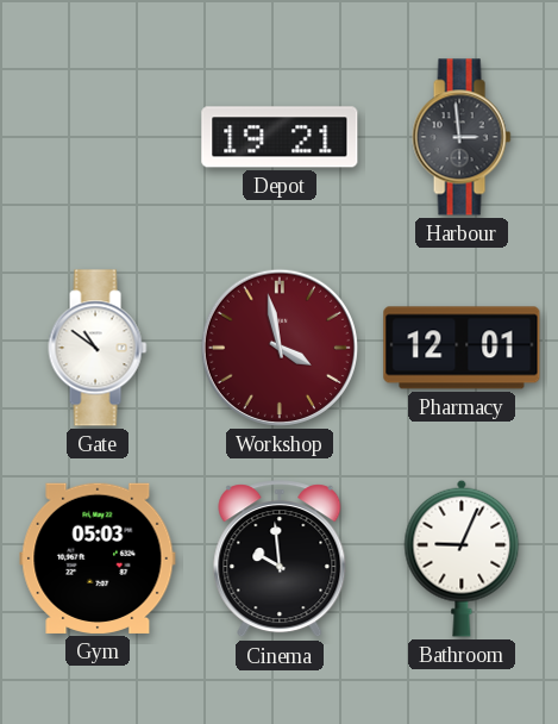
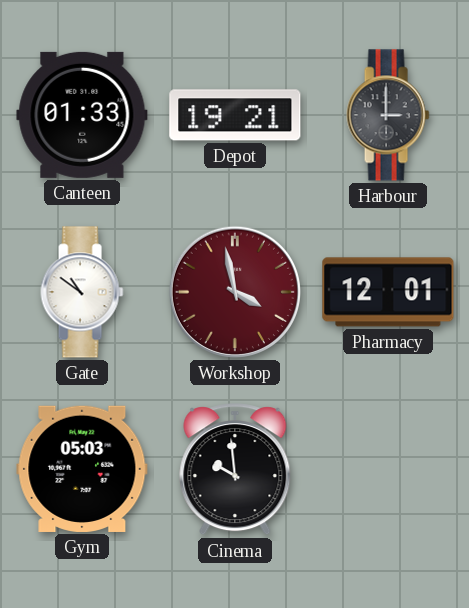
Canteen: none -> 01:33
Harbour: 2:59 -> 3:00
Bathroom: 9:04 -> none
